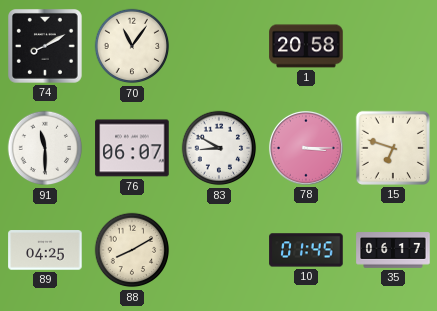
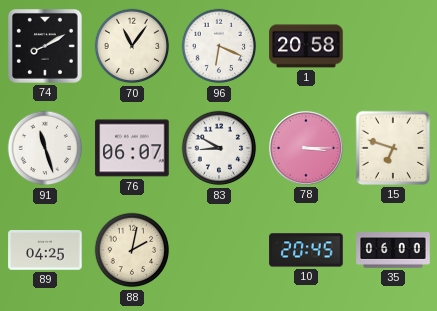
96: none -> 6:19
91: 11:30 -> 11:27
88: 8:10 -> 2:02
10: 01:45 -> 20:45
35: 06:17 -> 06:00
